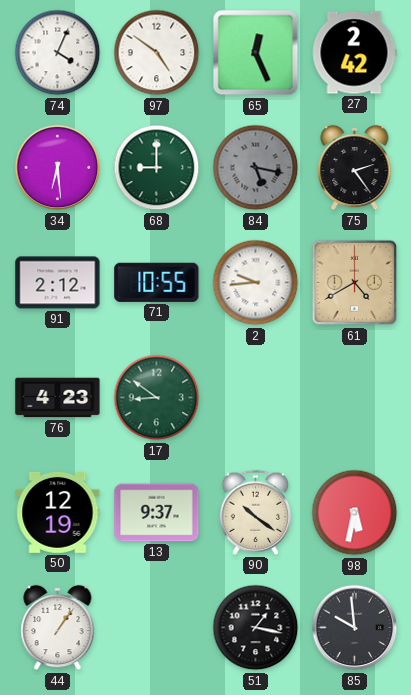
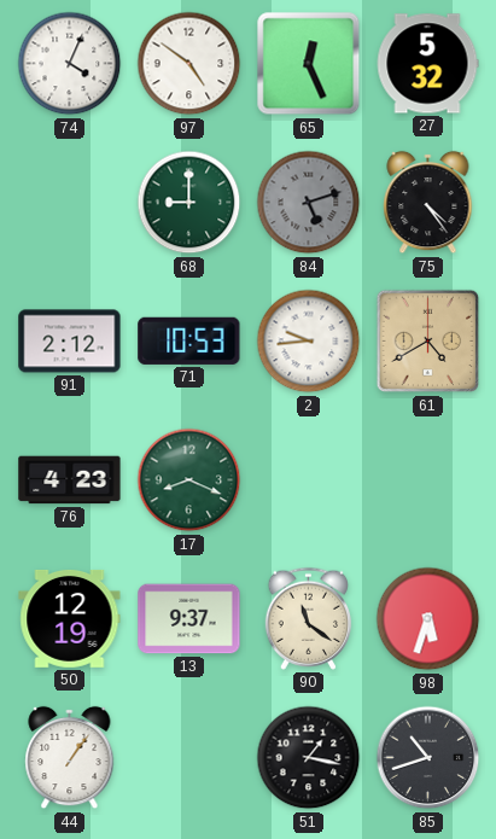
27: 2:42 -> 5:32
34: 6:29 -> none
84: 5:17 -> 5:12
75: 2:24 -> 4:24
71: 10:55 -> 10:53
17: 8:51 -> 8:19
90: 10:21 -> 11:21
98: 5:32 -> 5:33
85: 9:59 -> 10:42
